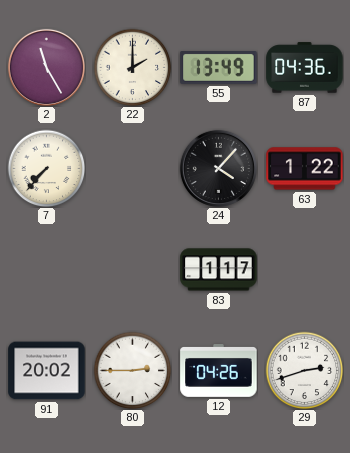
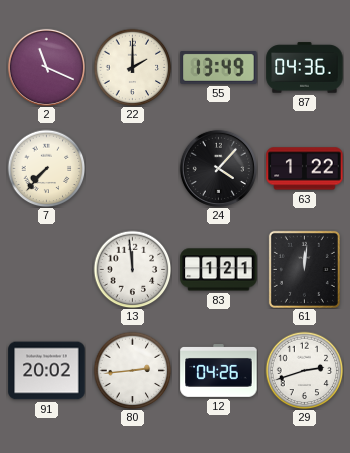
2: 11:25 -> 11:19
13: none -> 11:59
83: 1:17 -> 1:21
61: none -> 12:01
80: 2:45 -> 2:44
